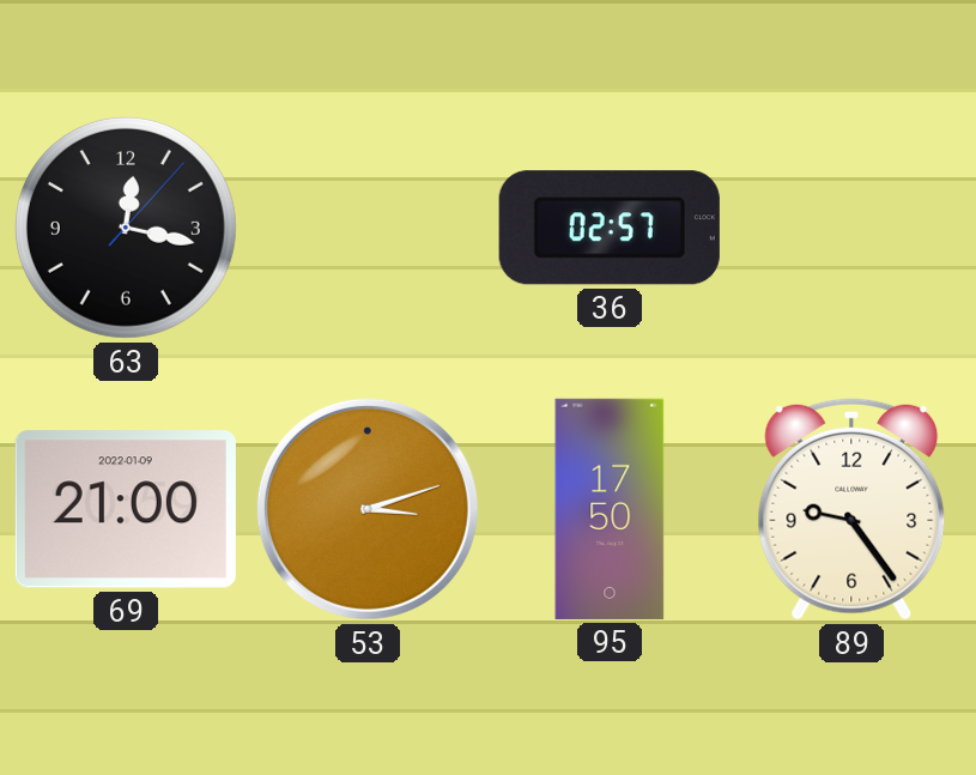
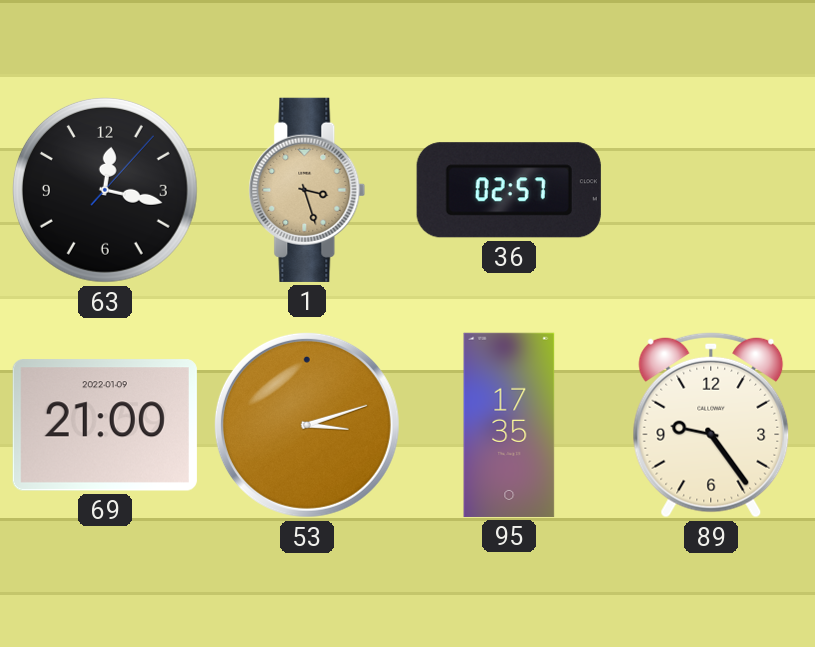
1: none -> 3:27
95: 17:50 -> 17:35
